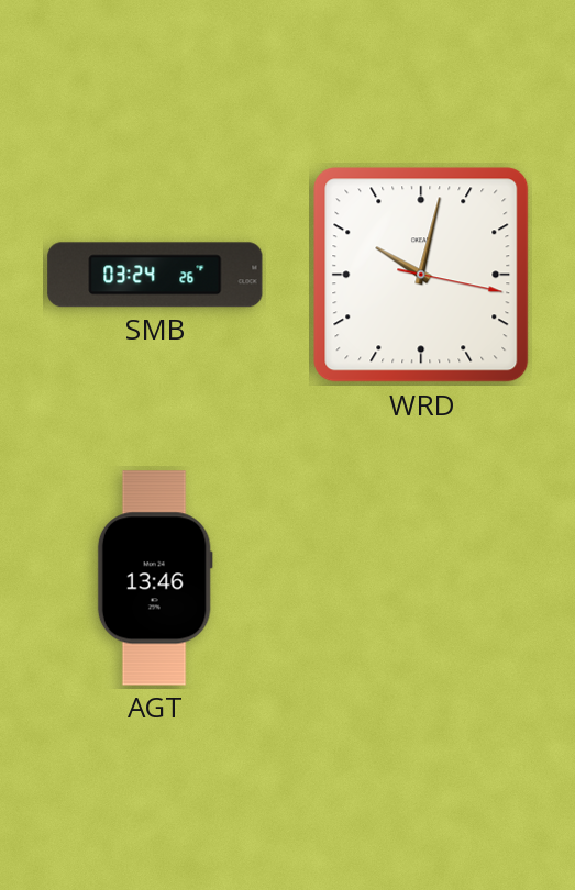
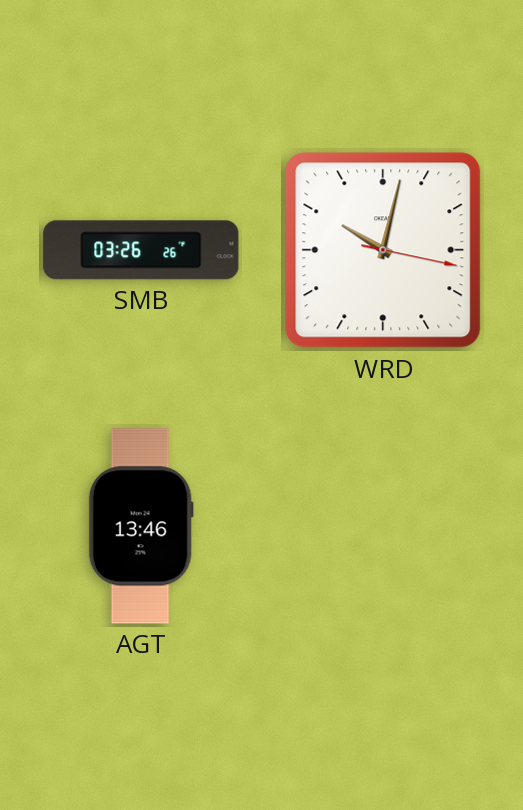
SMB: 03:24 -> 03:26
